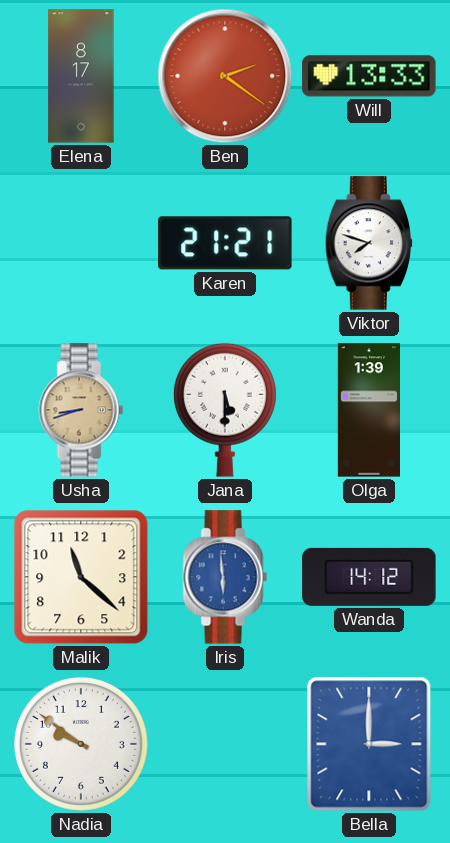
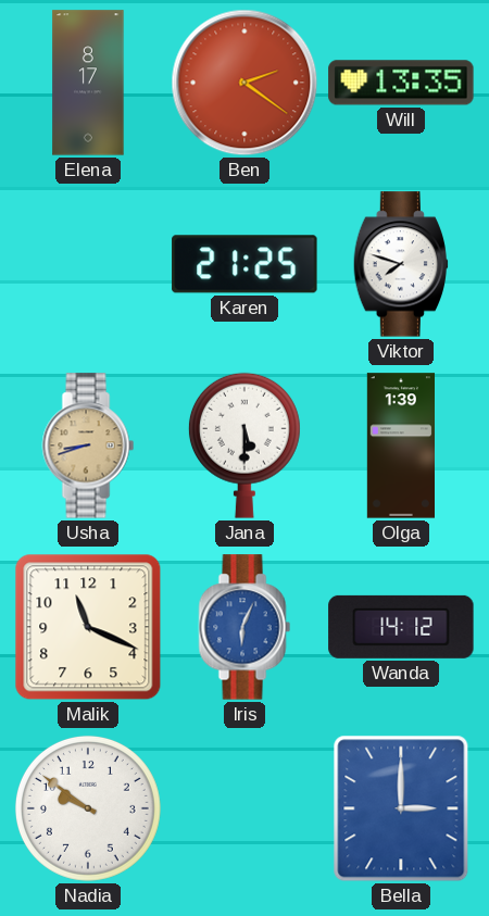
Will: 13:33 -> 13:35
Karen: 21:21 -> 21:25
Malik: 11:22 -> 11:19
Iris: 5:59 -> 6:04
